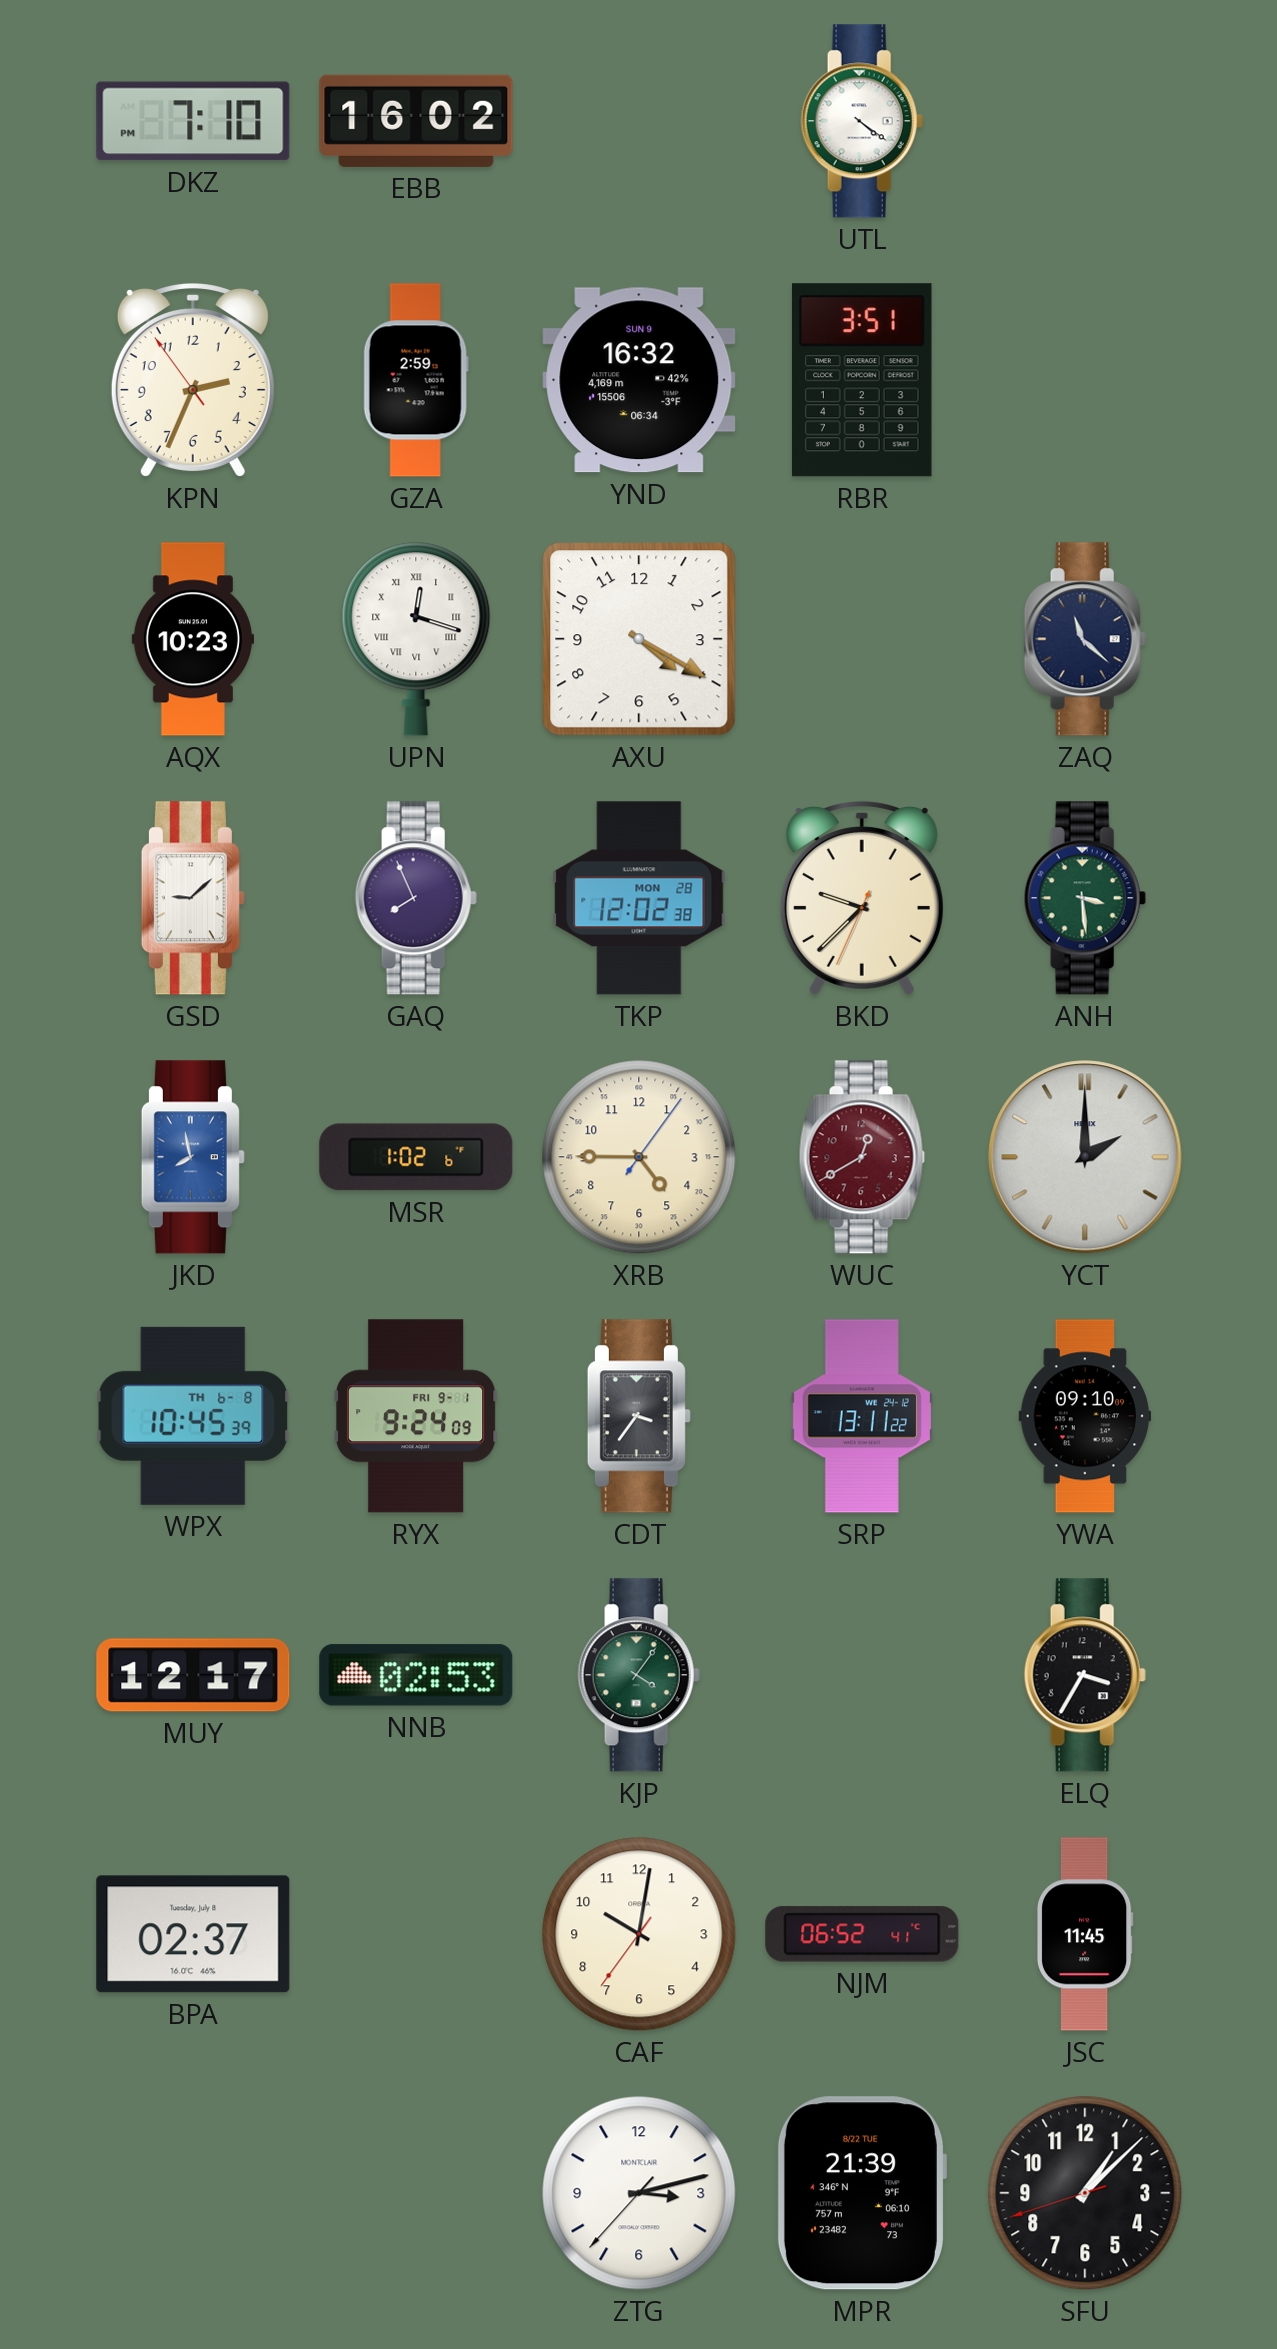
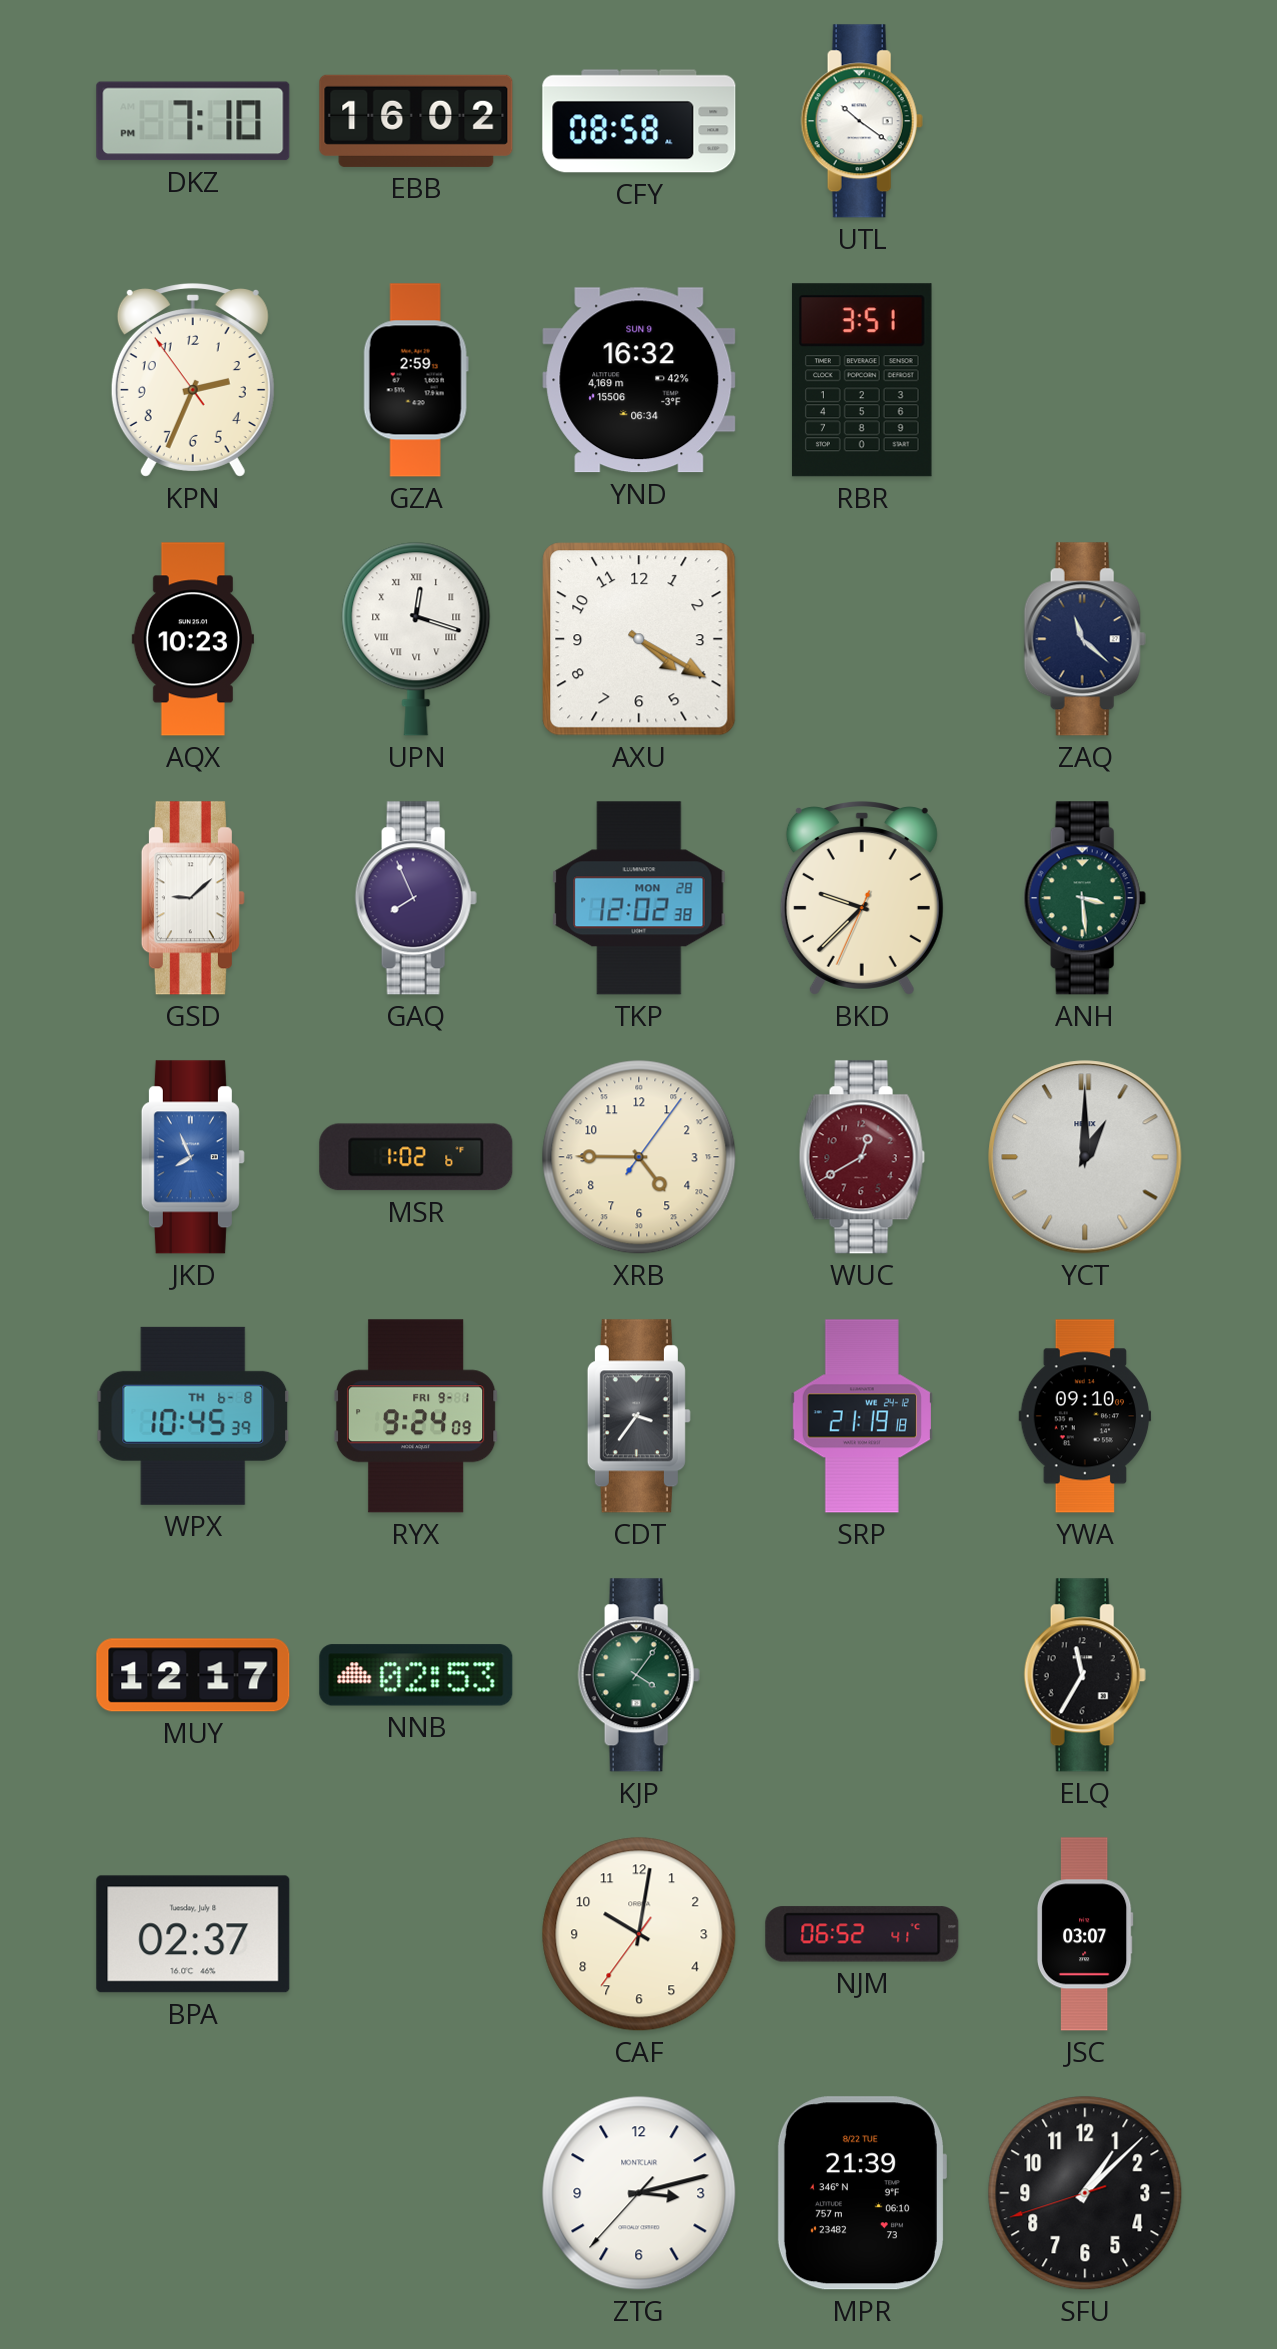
CFY: none -> 08:58
UTL: 4:21 -> 10:21
JKD: 7:58 -> 7:56
YCT: 2:00 -> 1:00
SRP: 13:11 -> 21:19
ELQ: 3:35 -> 11:35
JSC: 11:45 -> 03:07
